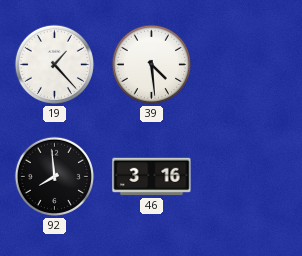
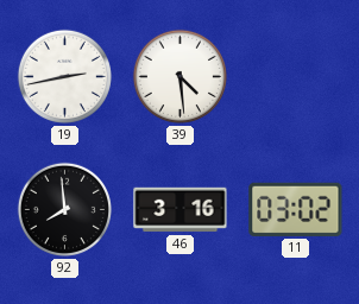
19: 1:23 -> 2:43
11: none -> 03:02
